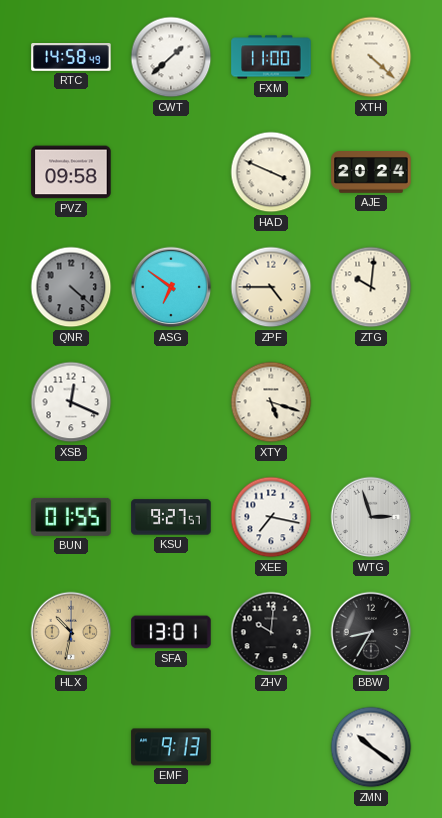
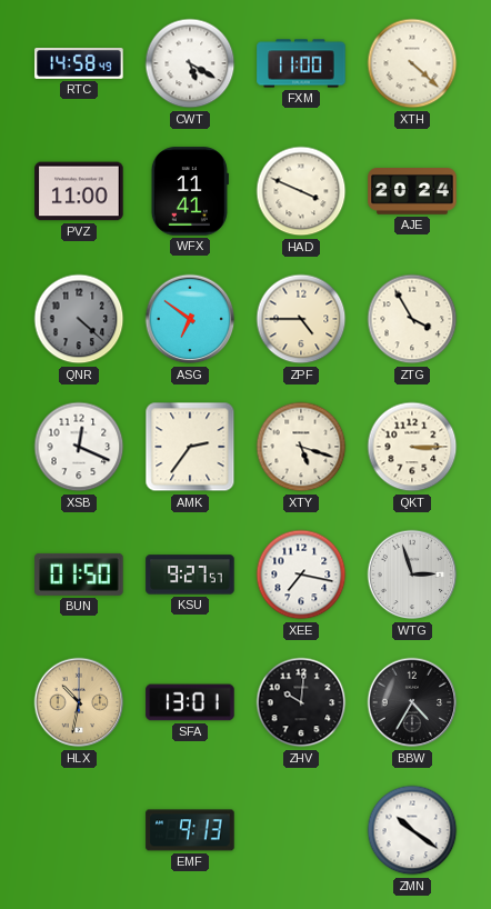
CWT: 1:38 -> 5:20
PVZ: 09:58 -> 11:00
WFX: none -> 11:41
ZTG: 10:01 -> 3:55
AMK: none -> 2:36
QKT: none -> 3:15
BUN: 01:55 -> 01:50
BBW: 8:35 -> 4:35
